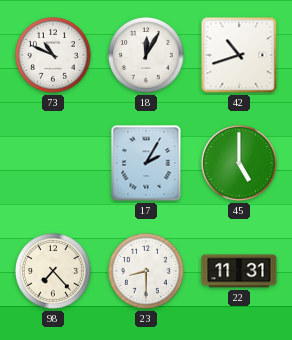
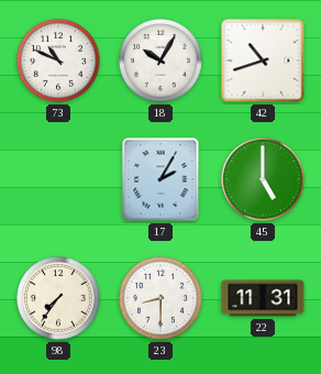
18: 12:05 -> 10:05
98: 7:23 -> 7:36
